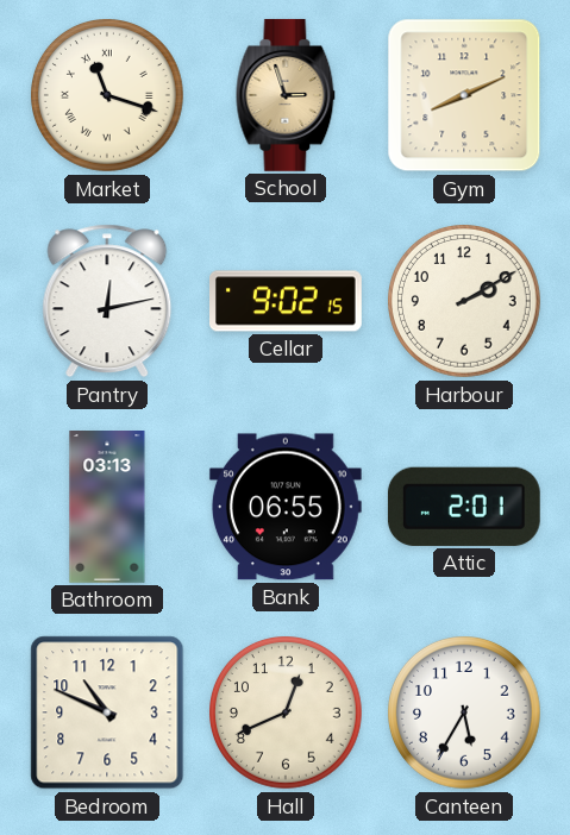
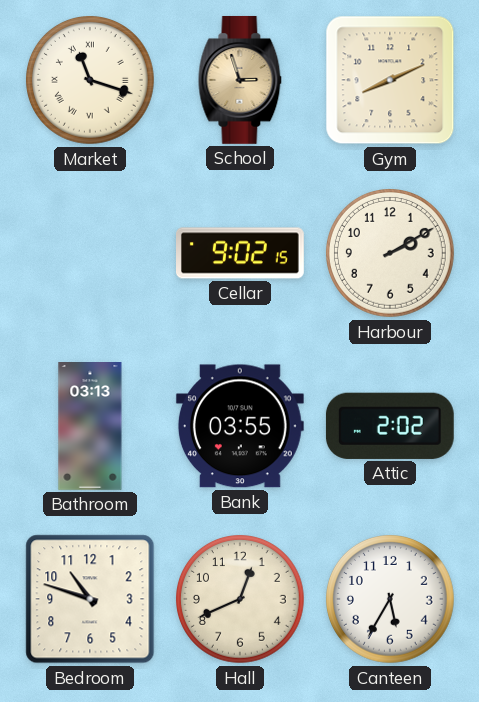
Pantry: 12:13 -> none
Bank: 06:55 -> 03:55
Attic: 2:01 -> 2:02
Bedroom: 10:49 -> 10:48
